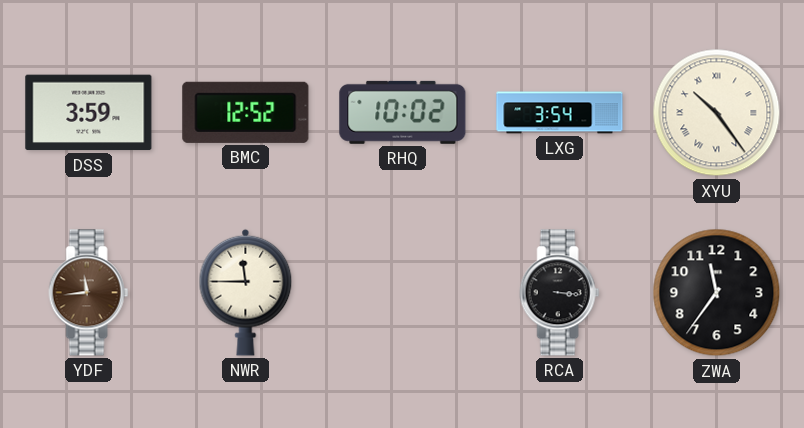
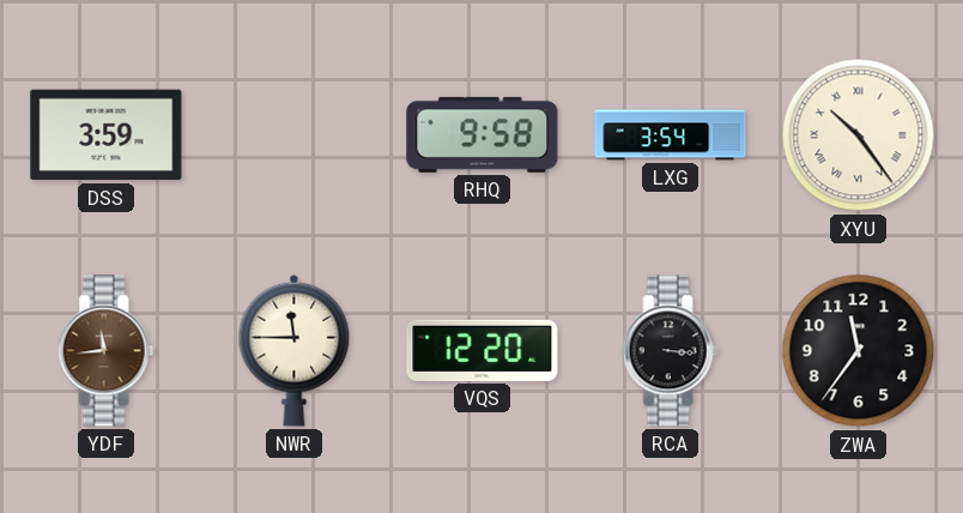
BMC: 12:52 -> none
RHQ: 10:02 -> 9:58
VQS: none -> 12:20
